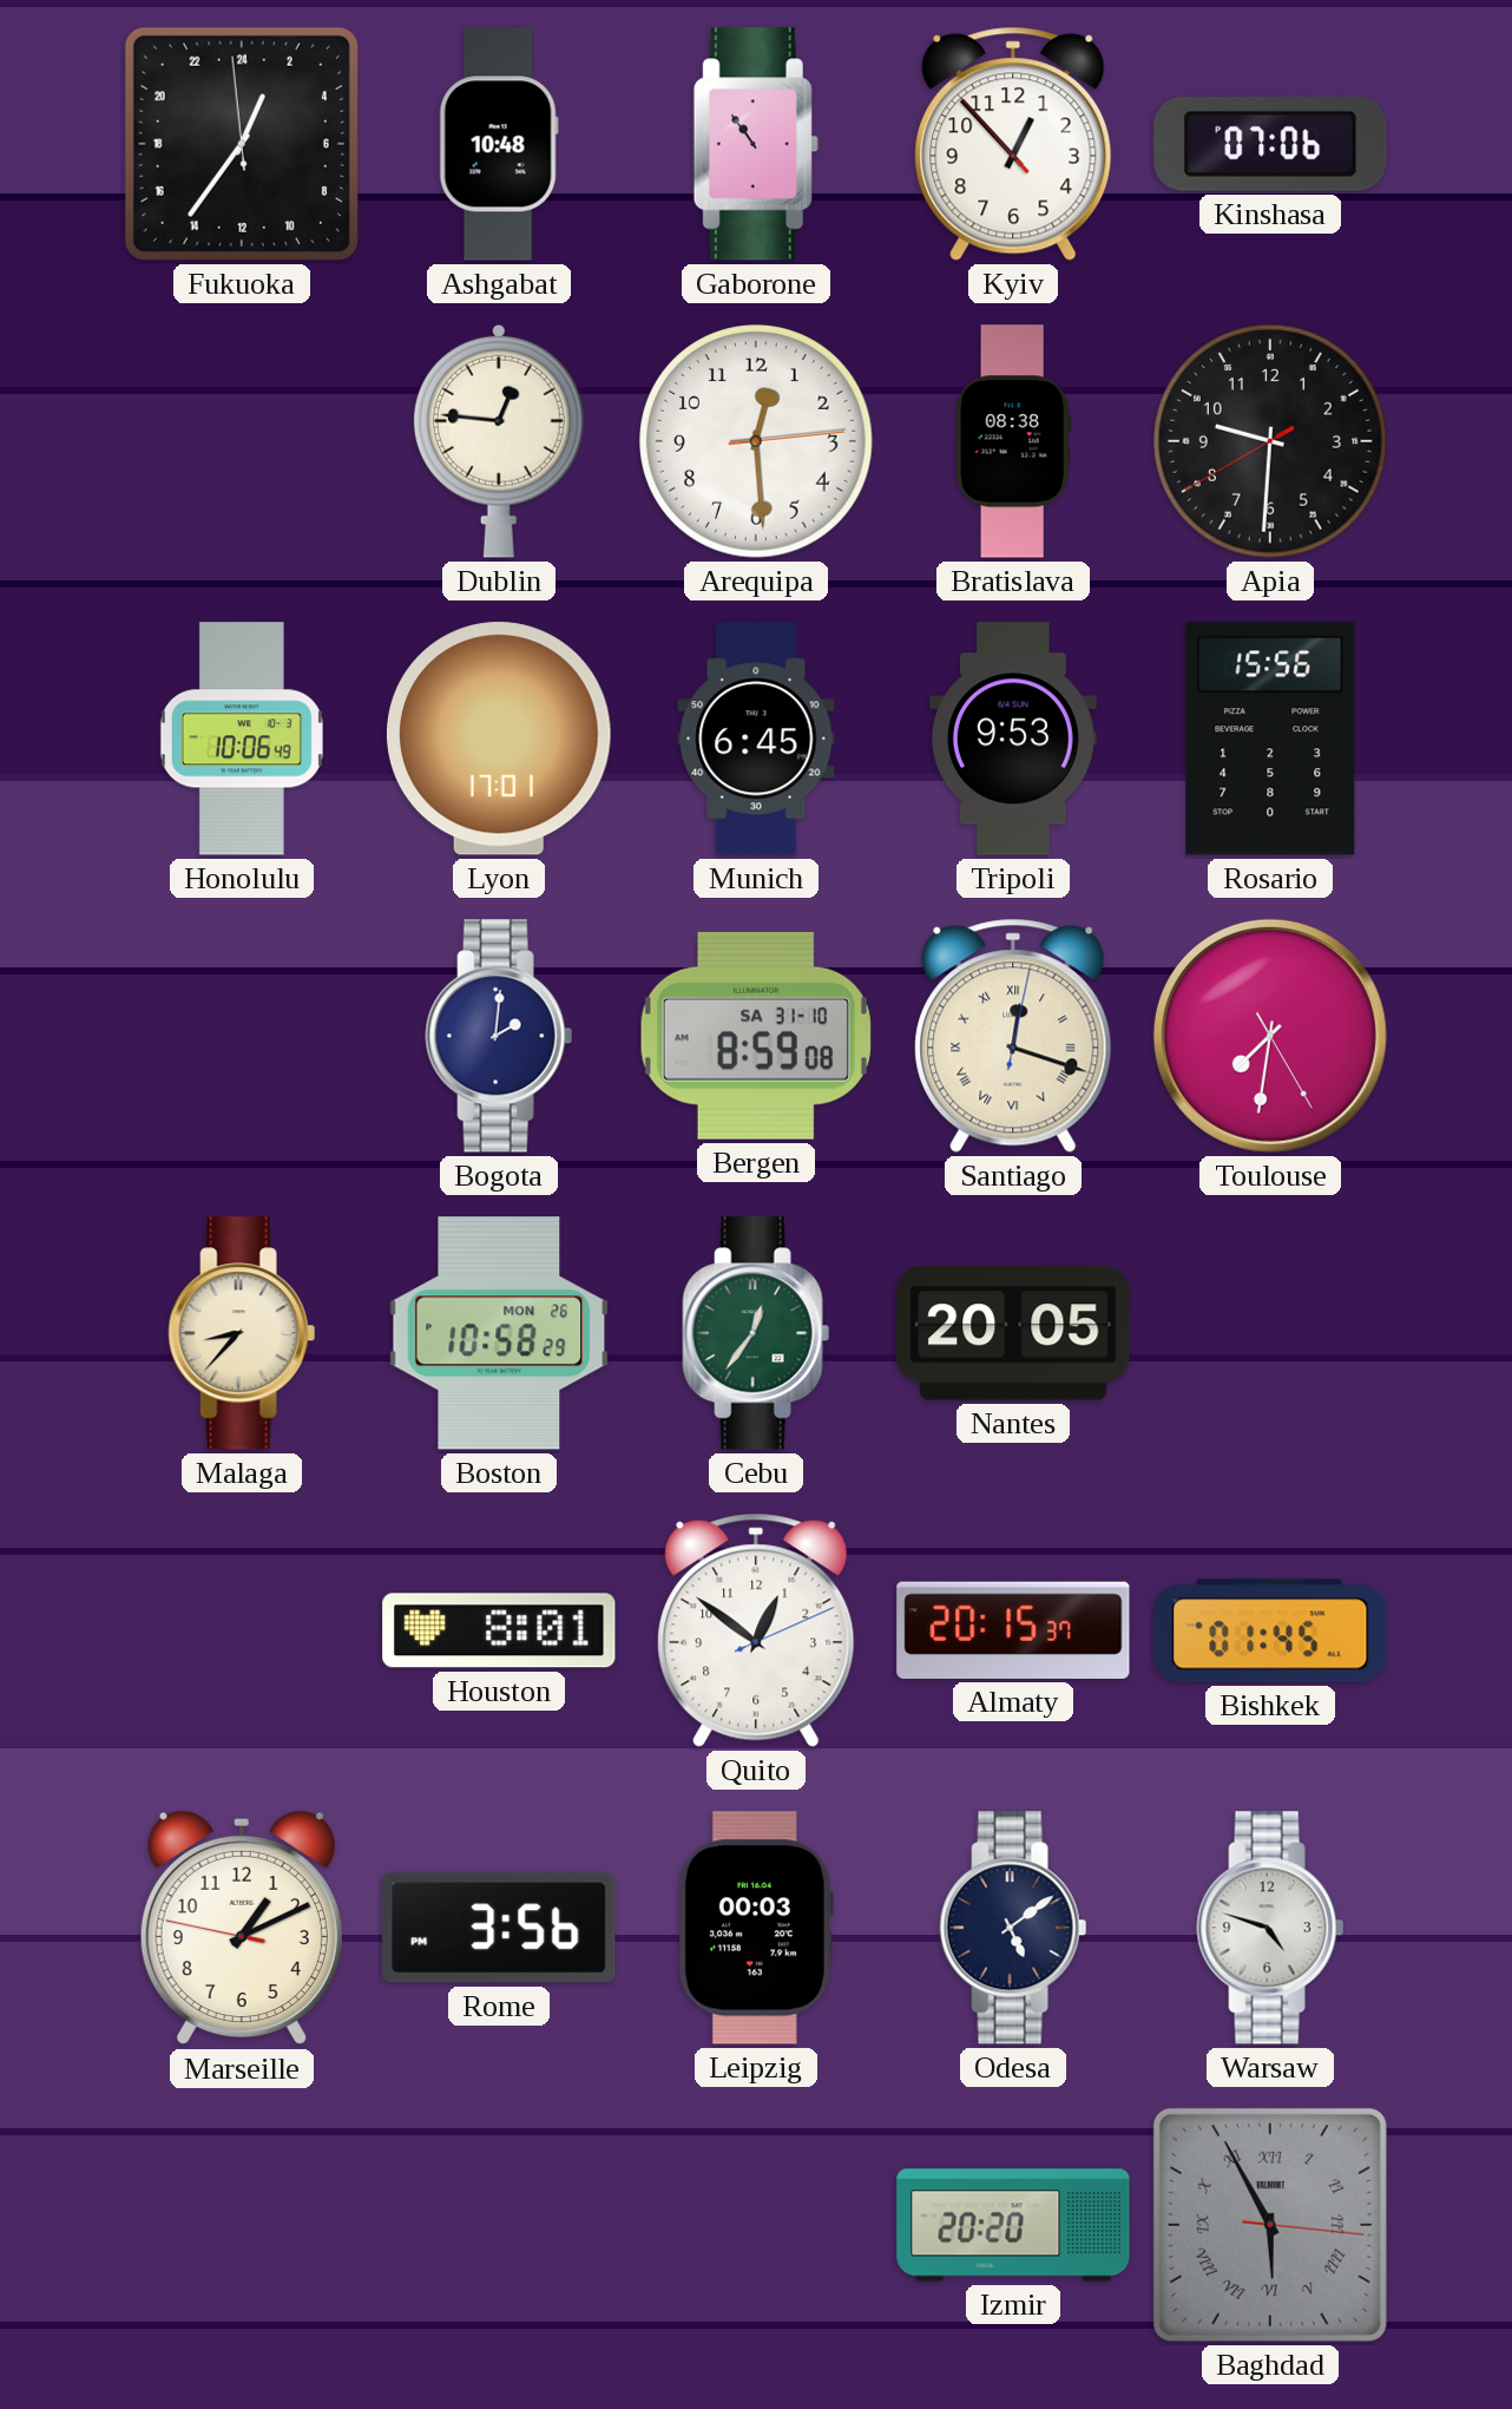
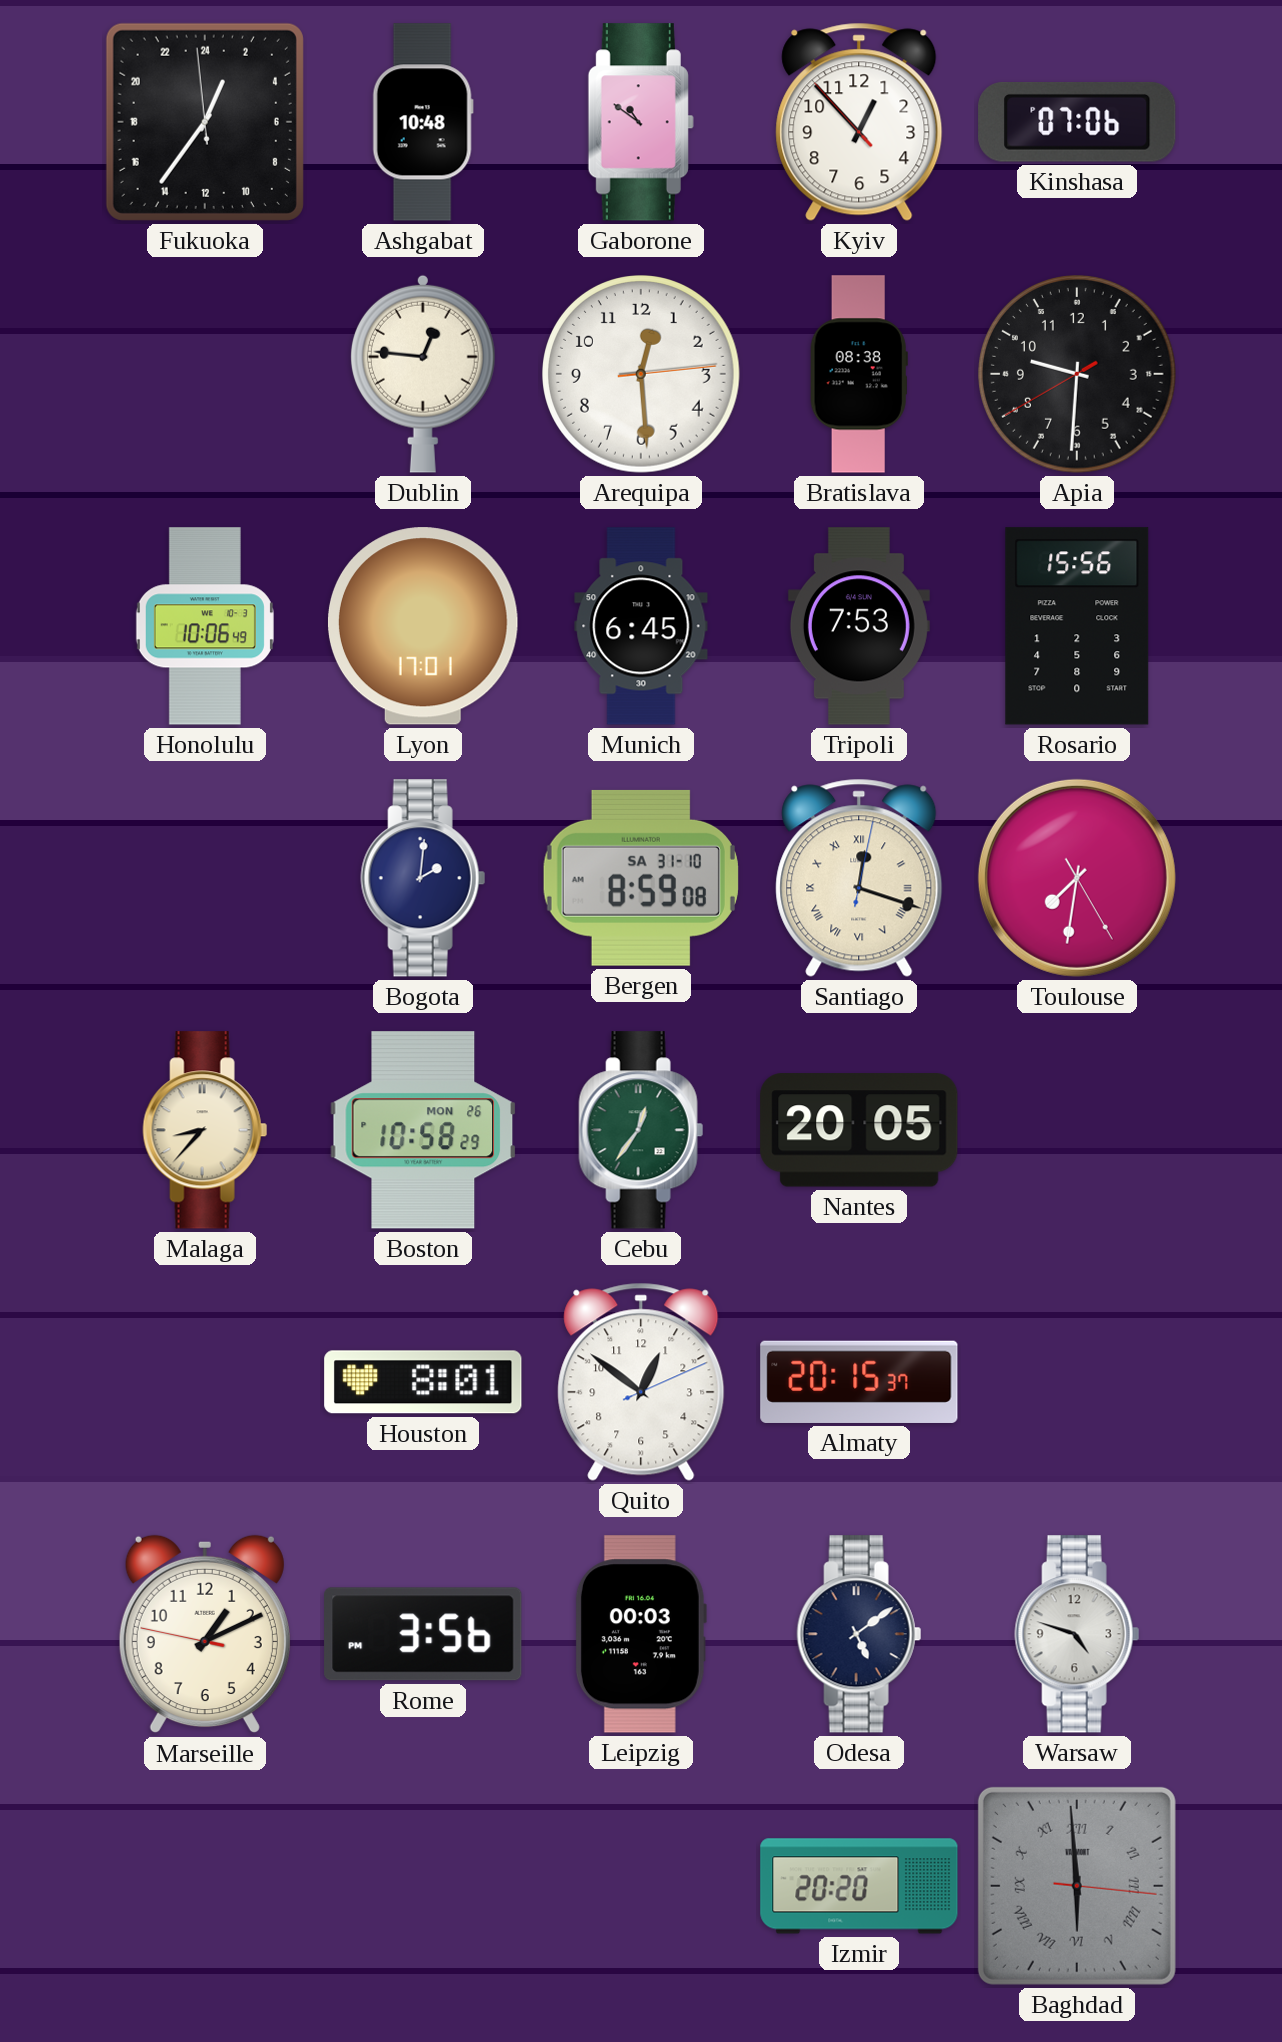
Gaborone: 10:54 -> 10:51
Tripoli: 9:53 -> 7:53
Bishkek: 01:45 -> none
Baghdad: 5:55 -> 5:59
